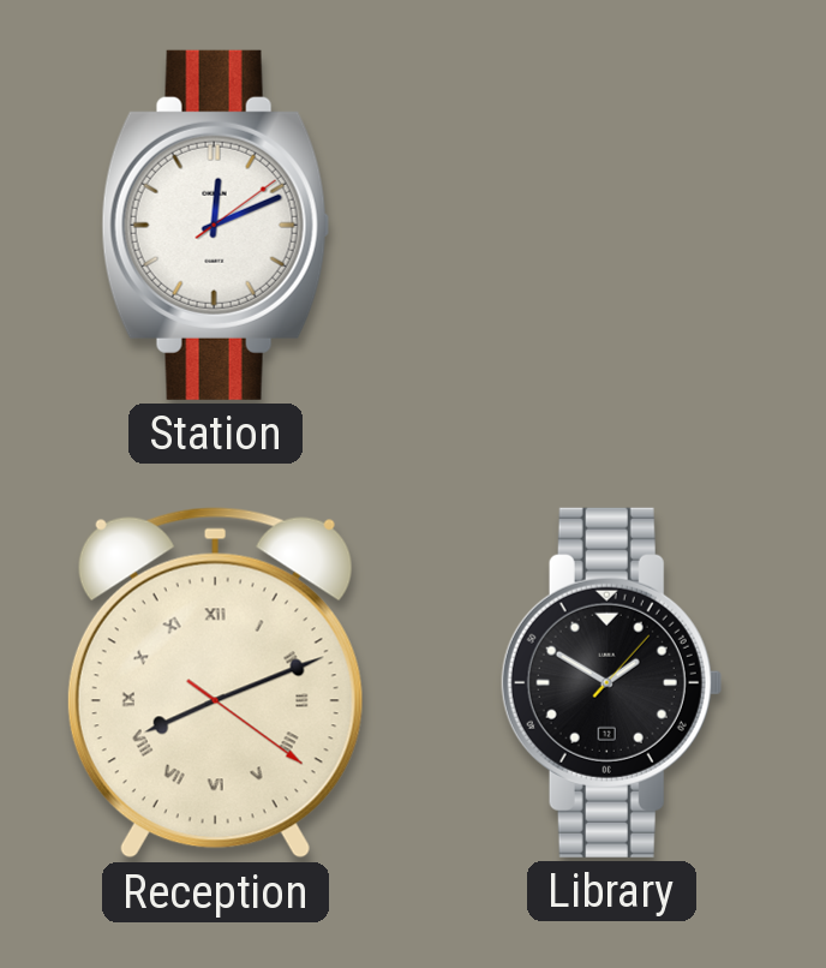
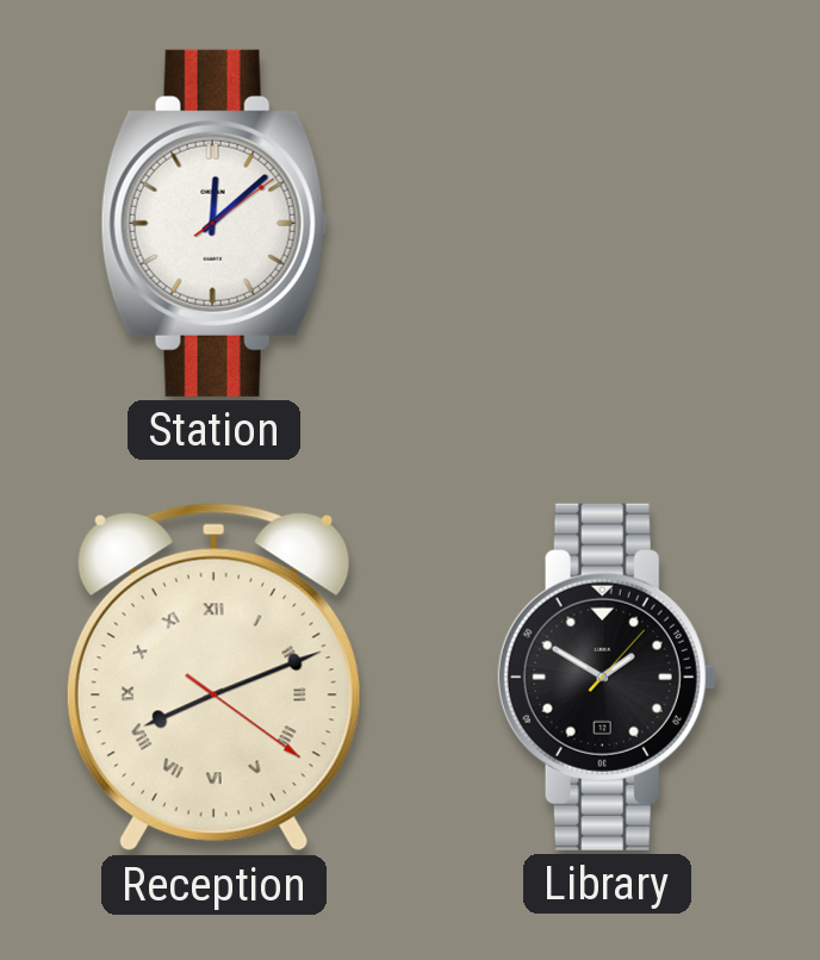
Station: 12:11 -> 12:08
